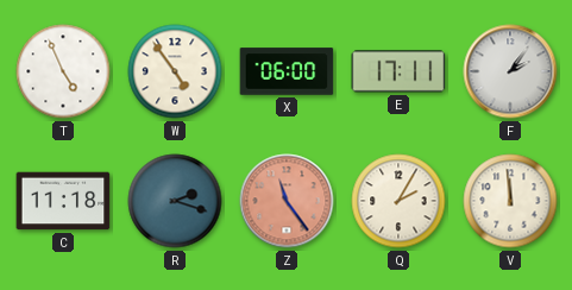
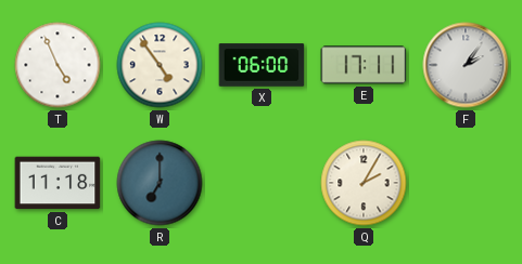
R: 2:18 -> 7:00
Z: 11:24 -> none
V: 11:59 -> none
